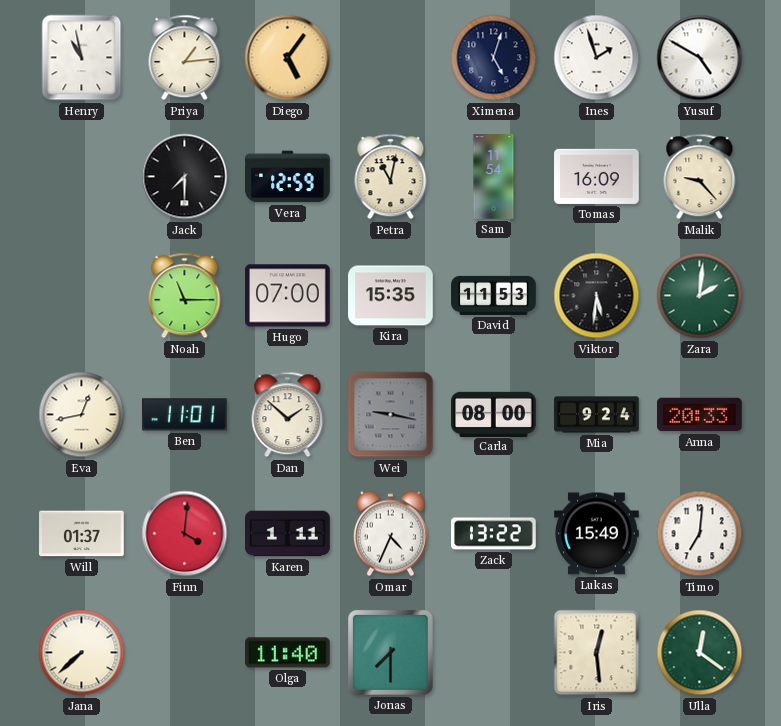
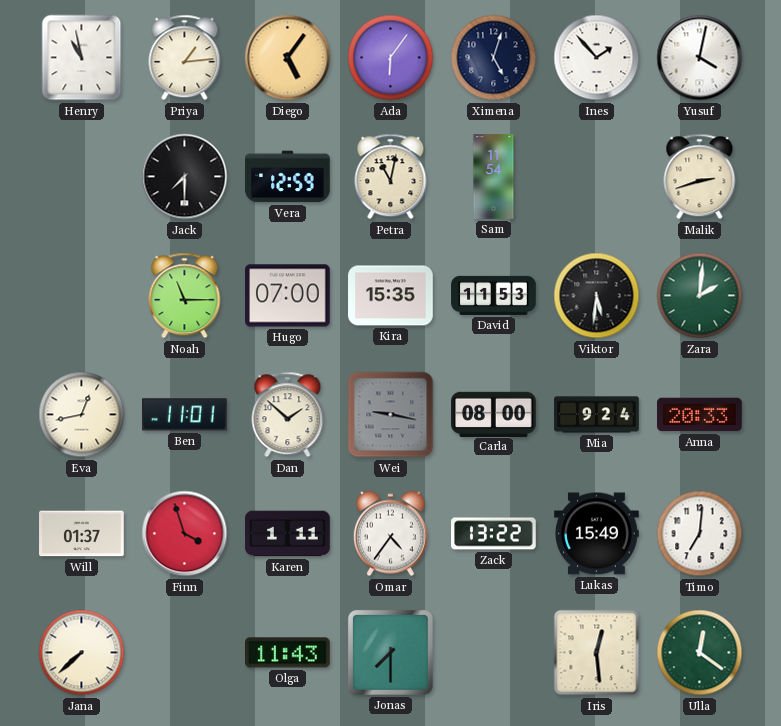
Ada: none -> 6:06
Ines: 1:57 -> 1:53
Yusuf: 4:50 -> 4:02
Tomas: 16:09 -> none
Malik: 9:23 -> 2:42
Finn: 4:01 -> 3:57
Omar: 4:34 -> 4:36
Olga: 11:40 -> 11:43
